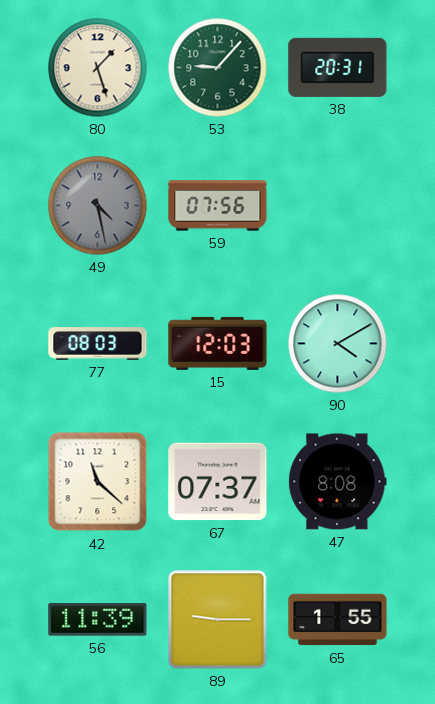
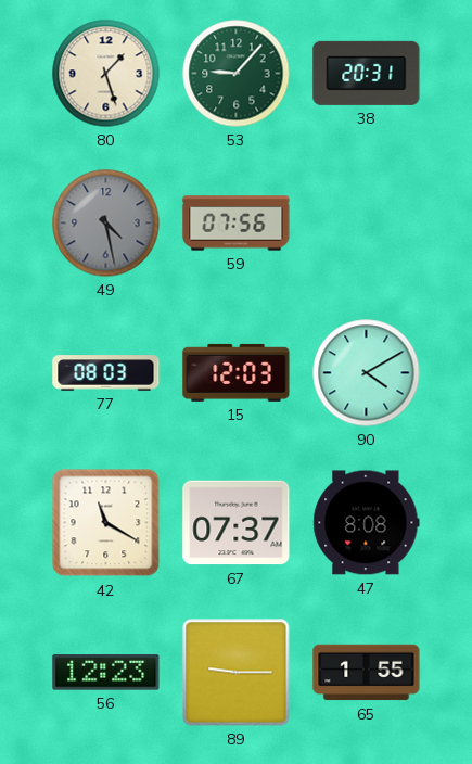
42: 11:22 -> 11:20
56: 11:39 -> 12:23
